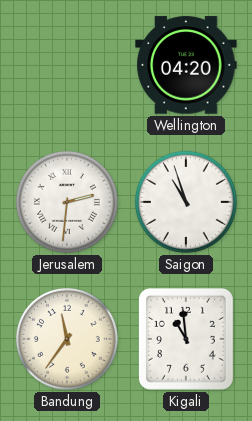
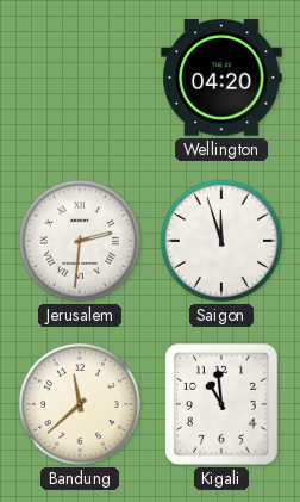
Saigon: 10:57 -> 11:57
Bandung: 11:36 -> 11:38
